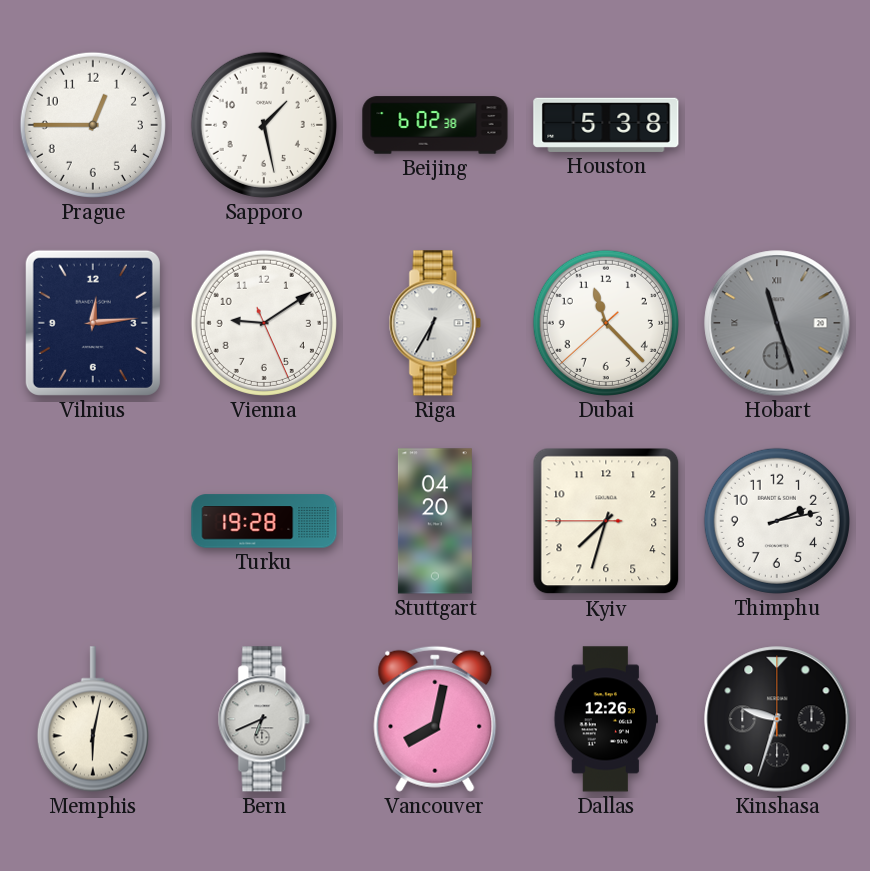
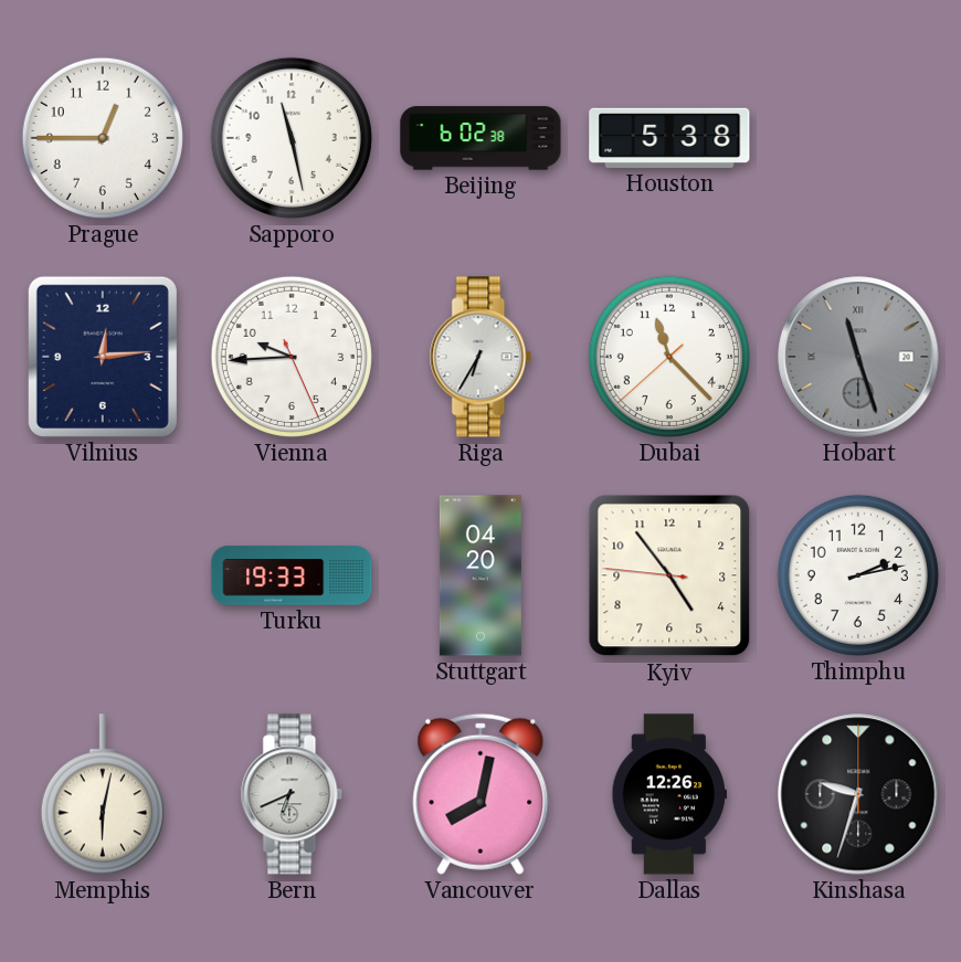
Sapporo: 1:28 -> 11:28
Vienna: 9:09 -> 9:44
Turku: 19:28 -> 19:33
Kyiv: 7:32 -> 4:53
